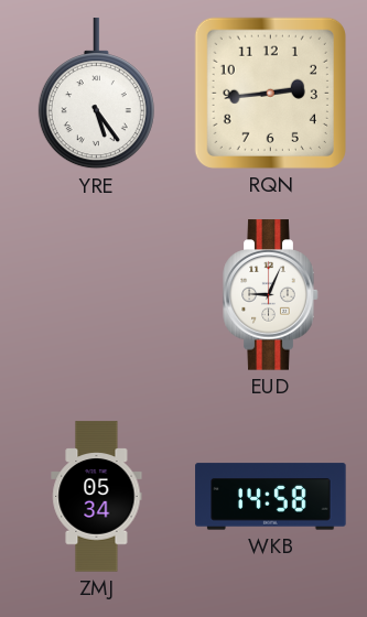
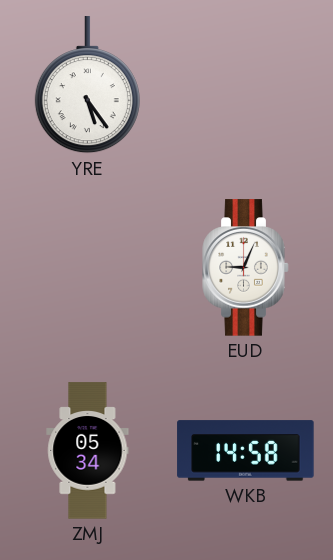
RQN: 2:44 -> none
